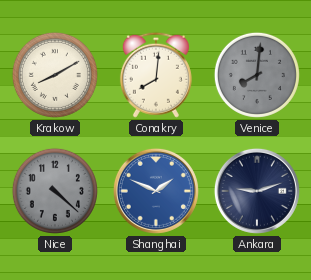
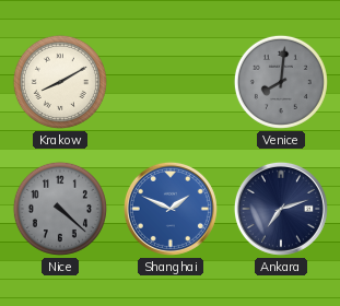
Conakry: 8:01 -> none
Ankara: 9:12 -> 7:12
